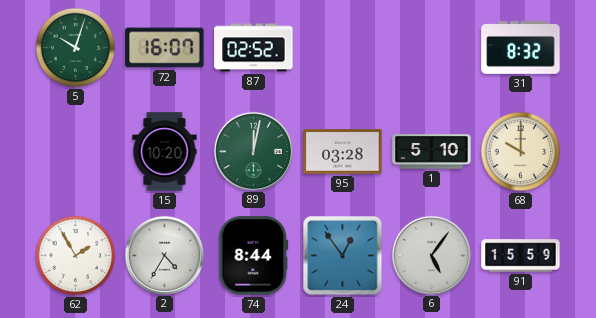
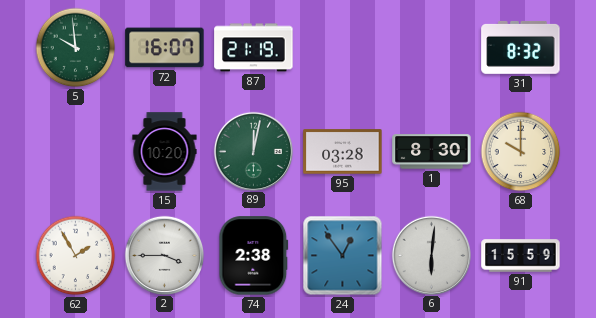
5: 10:03 -> 9:59
87: 02:52 -> 21:19
1: 5:10 -> 8:30
2: 4:35 -> 3:45
74: 8:44 -> 2:38
6: 5:06 -> 6:01
